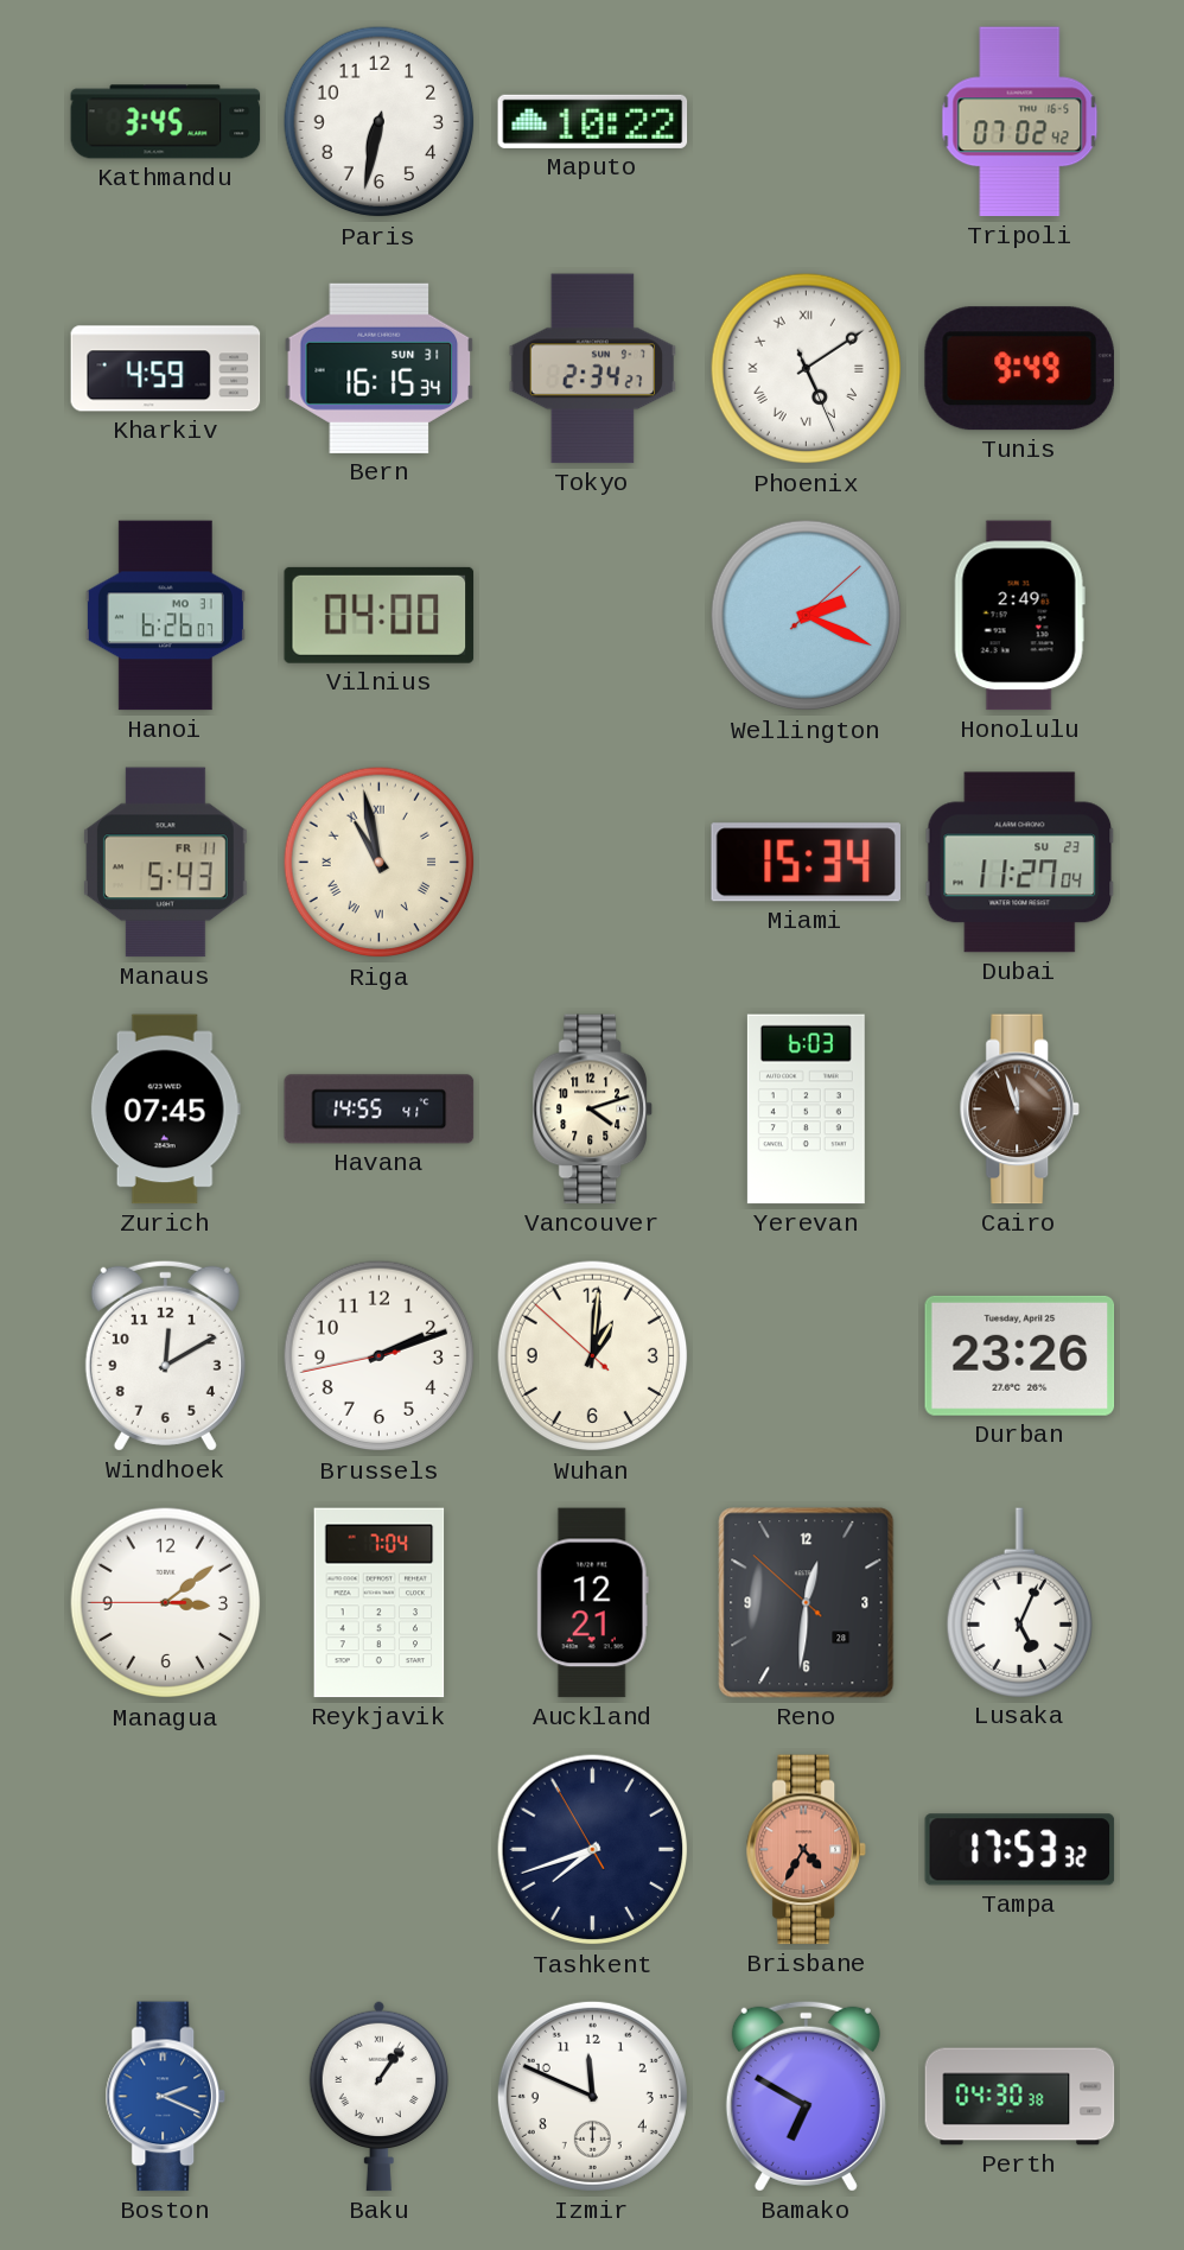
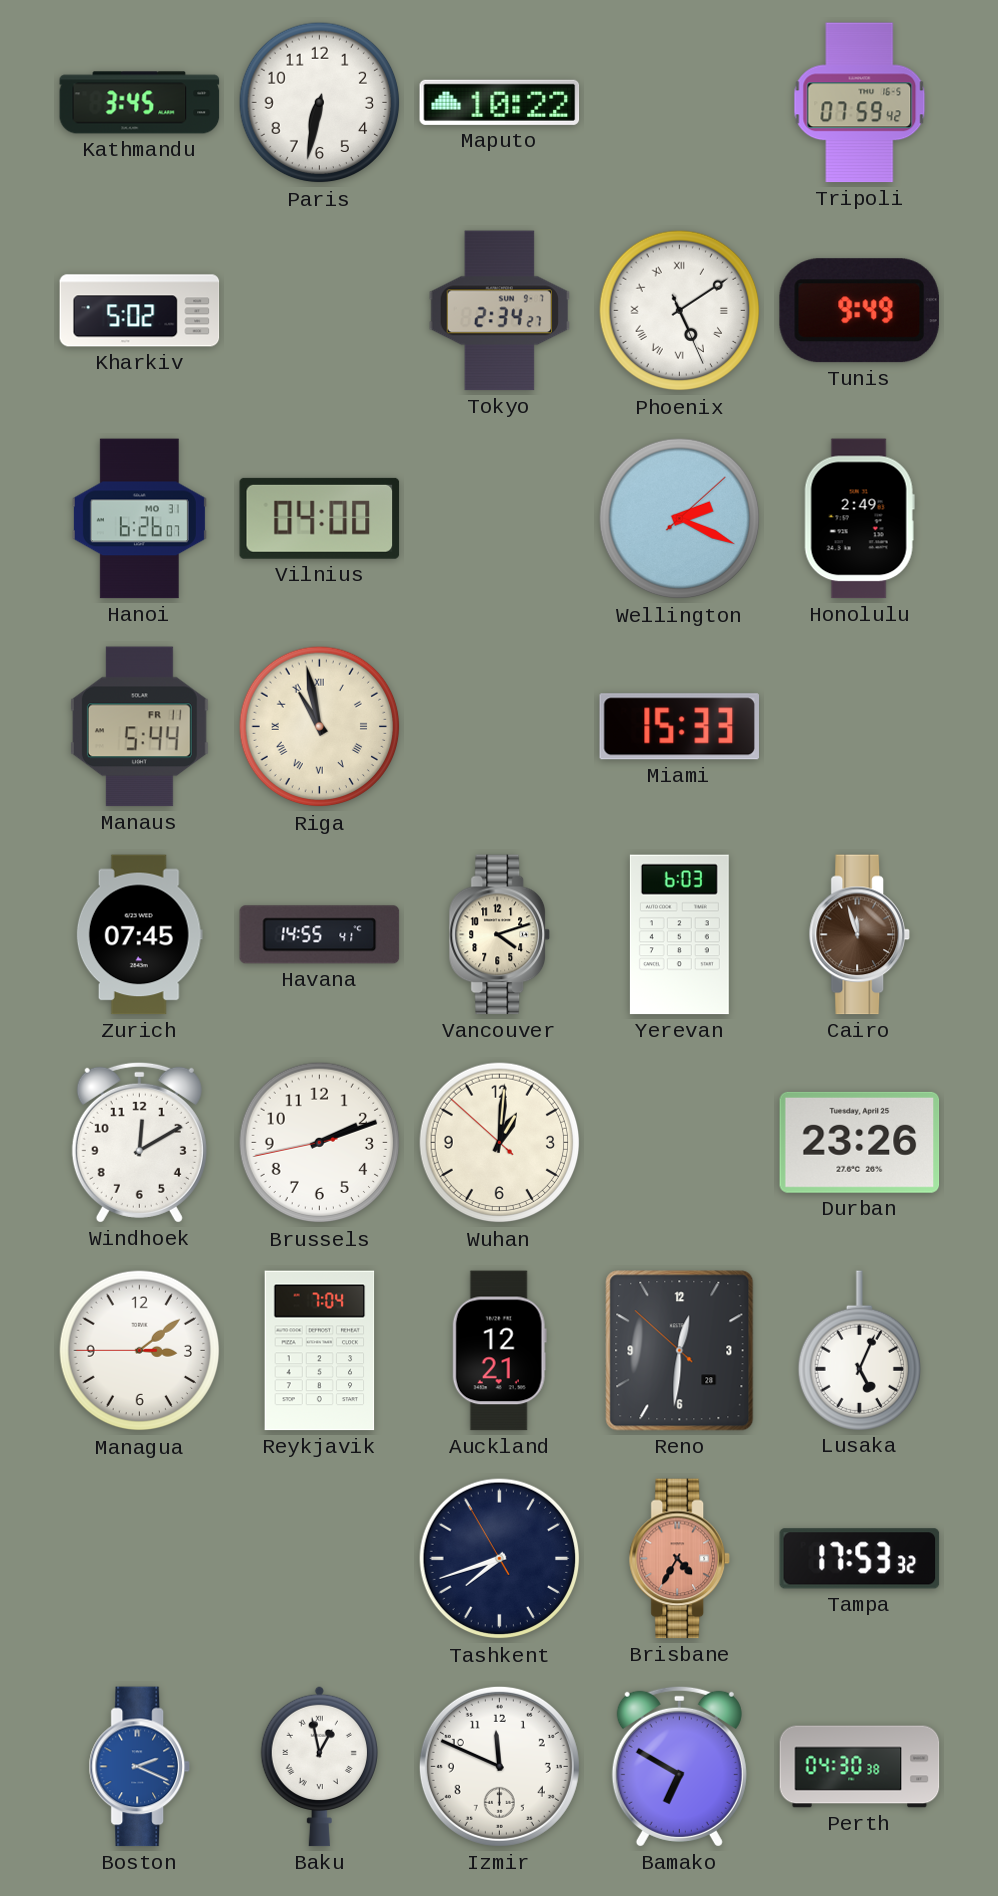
Tripoli: 07:02 -> 07:59
Kharkiv: 4:59 -> 5:02
Bern: 16:15 -> none
Manaus: 5:43 -> 5:44
Miami: 15:34 -> 15:33
Dubai: 11:27 -> none
Baku: 1:06 -> 12:58
